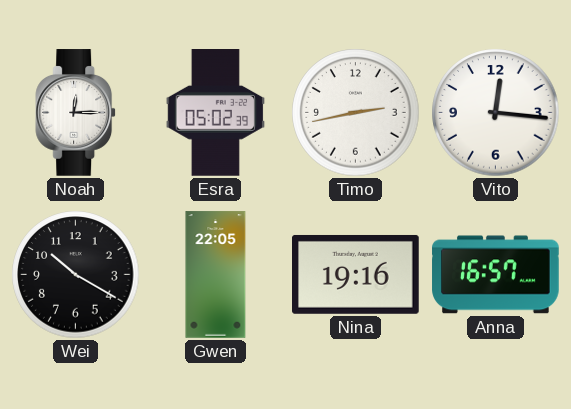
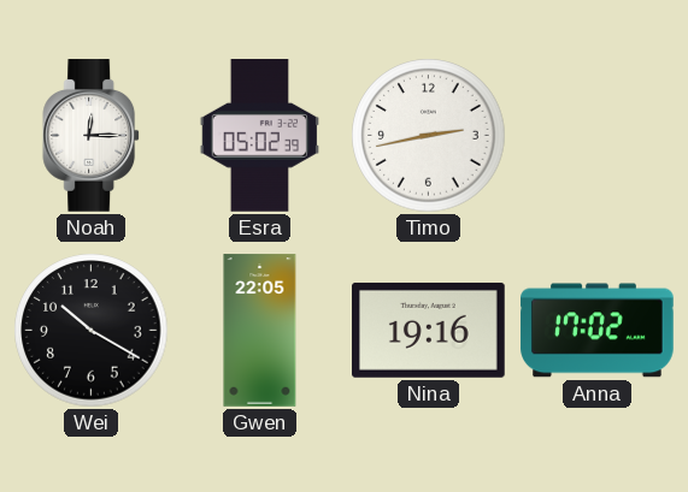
Vito: 12:16 -> none
Anna: 16:57 -> 17:02
